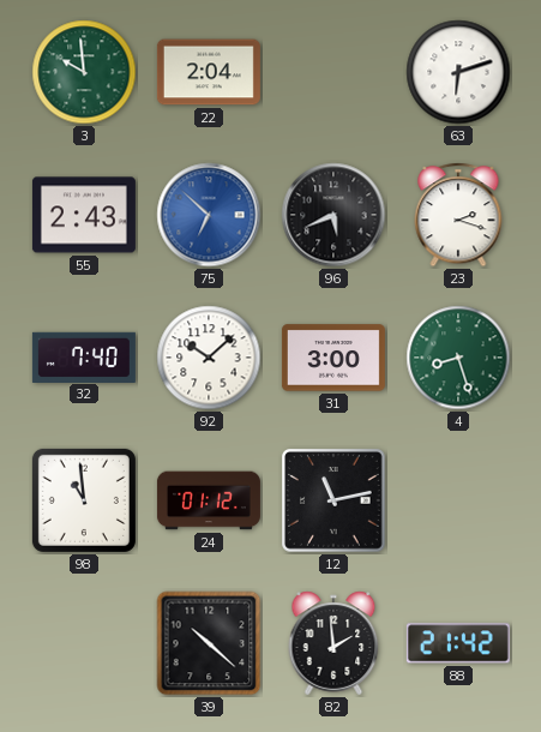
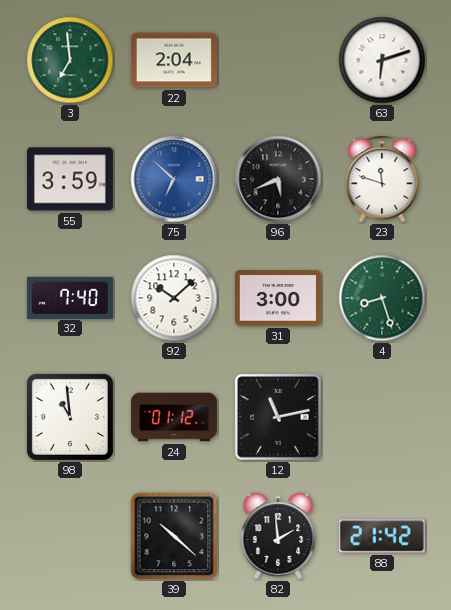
3: 9:59 -> 6:59
55: 2:43 -> 3:59
23: 2:18 -> 11:48
